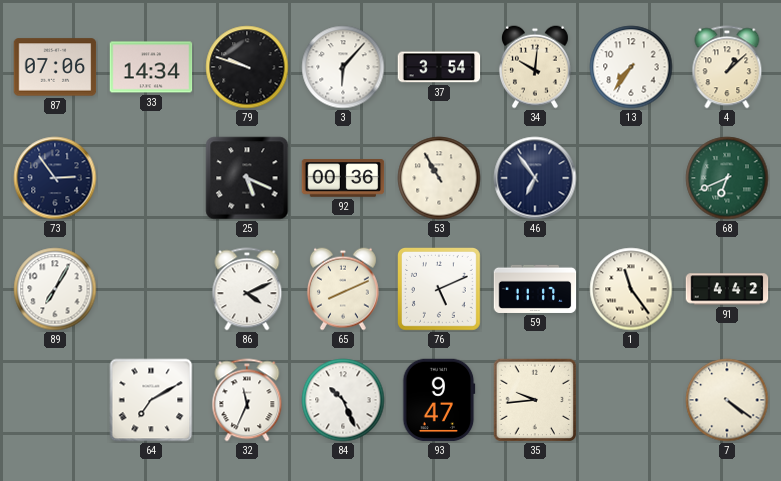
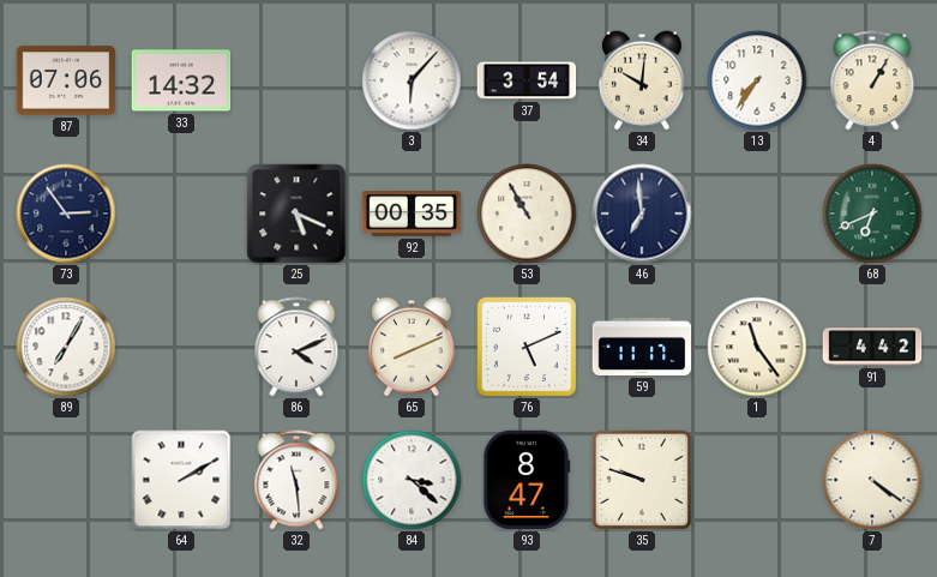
33: 14:34 -> 14:32
79: 9:48 -> none
4: 1:08 -> 1:05
92: 00:36 -> 00:35
46: 6:54 -> 6:59
64: 7:10 -> 2:10
32: 11:34 -> 11:29
84: 10:26 -> 3:22
93: 9:47 -> 8:47
35: 9:44 -> 9:48
